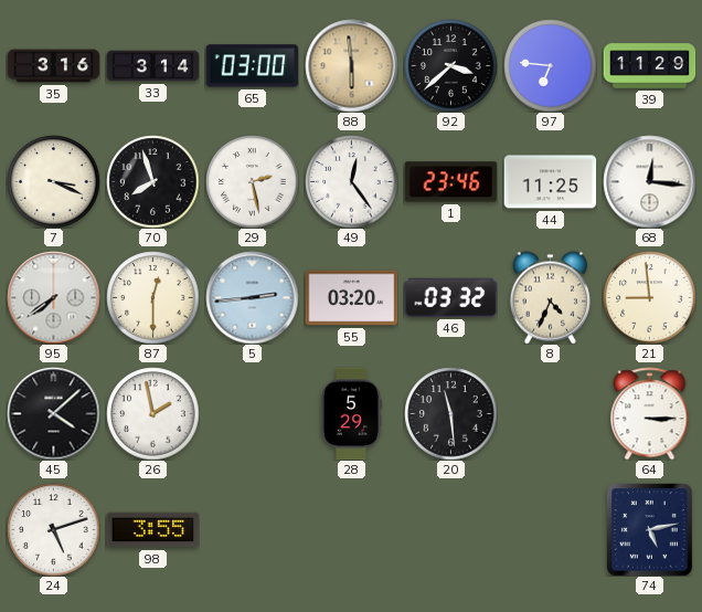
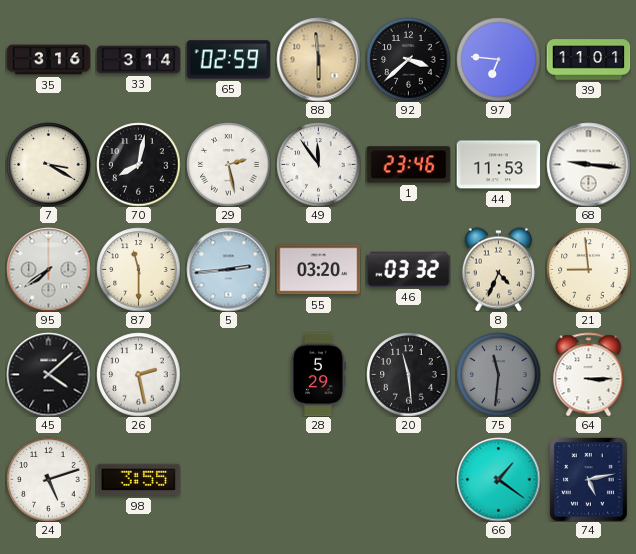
65: 03:00 -> 02:59
39: 11:29 -> 11:01
7: 3:19 -> 3:20
70: 7:57 -> 8:02
49: 12:24 -> 11:54
44: 11:25 -> 11:53
68: 12:16 -> 9:16
87: 12:30 -> 11:30
26: 1:58 -> 2:28
75: none -> 11:31
66: none -> 1:21
